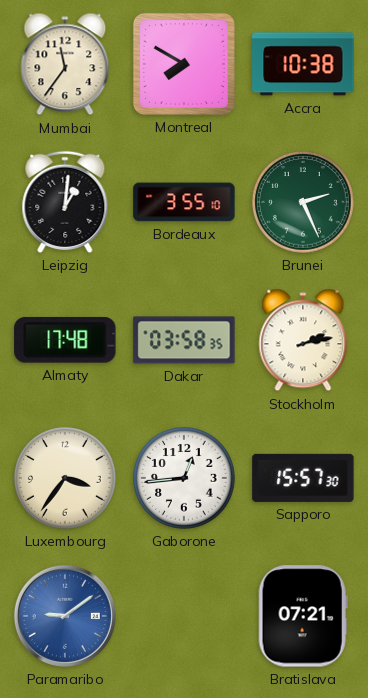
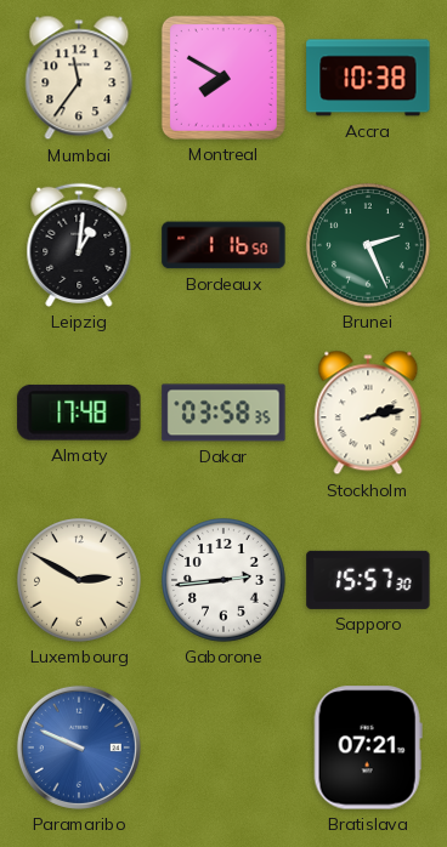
Bordeaux: 3:55 -> 1:16
Luxembourg: 3:36 -> 2:50
Gaborone: 12:44 -> 2:44
Paramaribo: 9:09 -> 9:49
